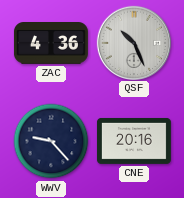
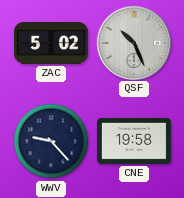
ZAC: 4:36 -> 5:02
CNE: 20:16 -> 19:58
